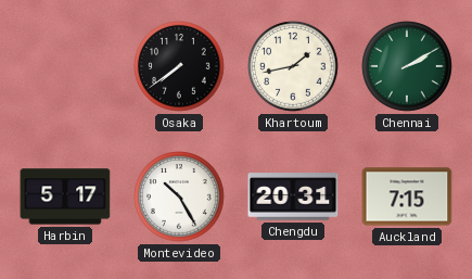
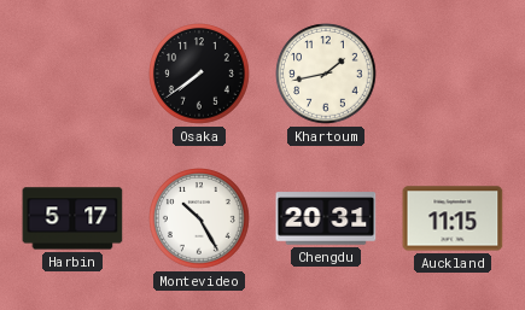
Chennai: 2:10 -> none
Auckland: 7:15 -> 11:15
